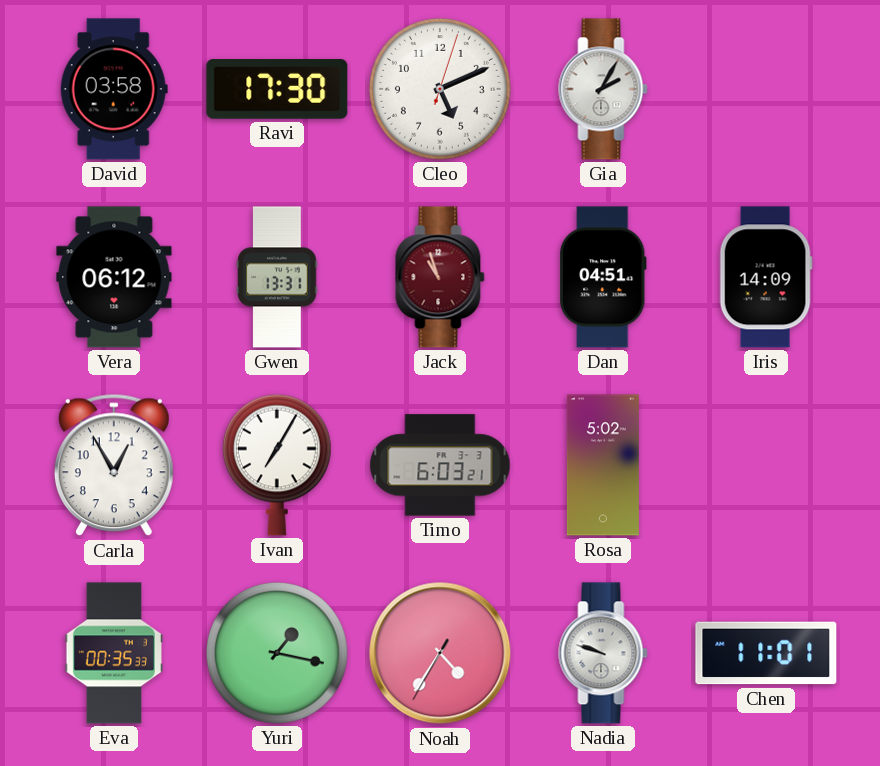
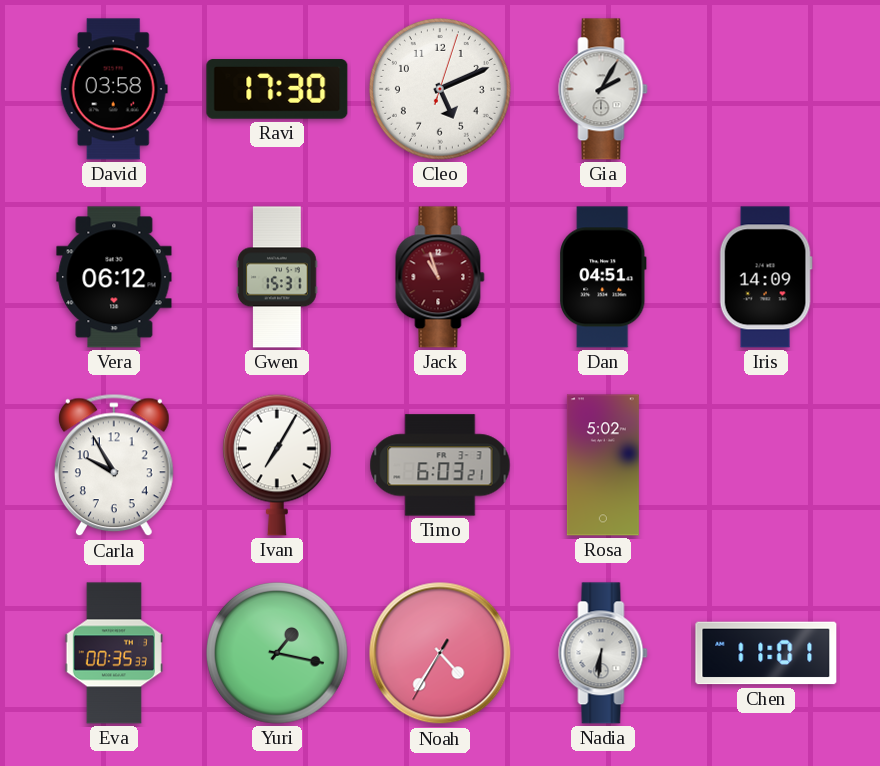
Gwen: 13:31 -> 15:31
Carla: 12:55 -> 9:55
Nadia: 9:48 -> 6:31
